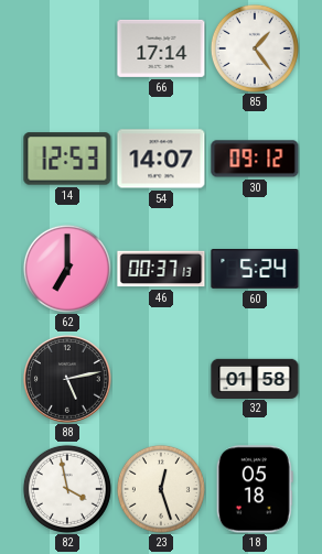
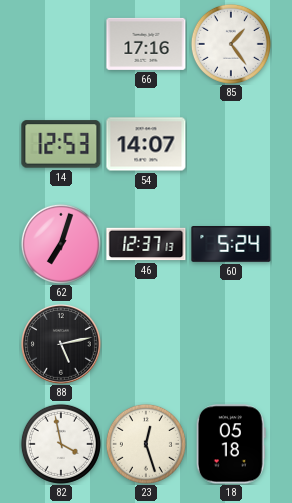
66: 17:14 -> 17:16
30: 09:12 -> none
62: 7:00 -> 7:03
46: 00:37 -> 12:37
32: 01:58 -> none
